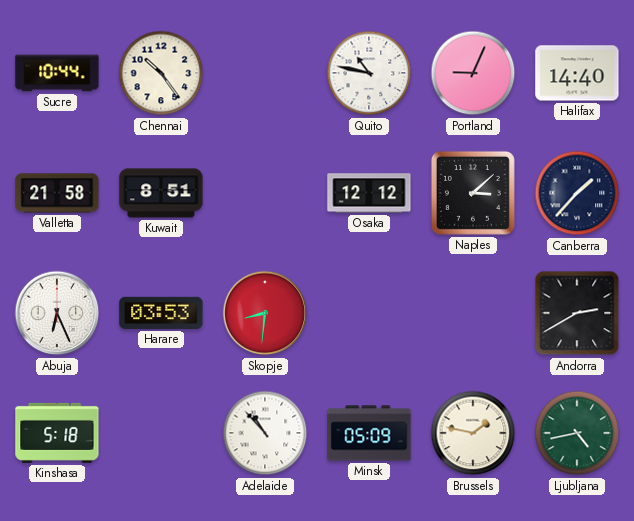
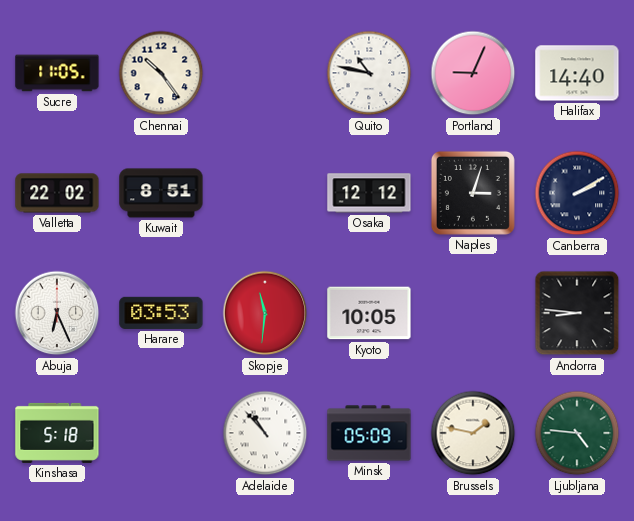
Sucre: 10:44 -> 11:05
Valletta: 21:58 -> 22:02
Naples: 3:08 -> 3:03
Canberra: 1:37 -> 2:10
Skopje: 8:31 -> 11:31
Kyoto: none -> 10:05
Andorra: 2:40 -> 8:46
Ljubljana: 4:43 -> 4:46
